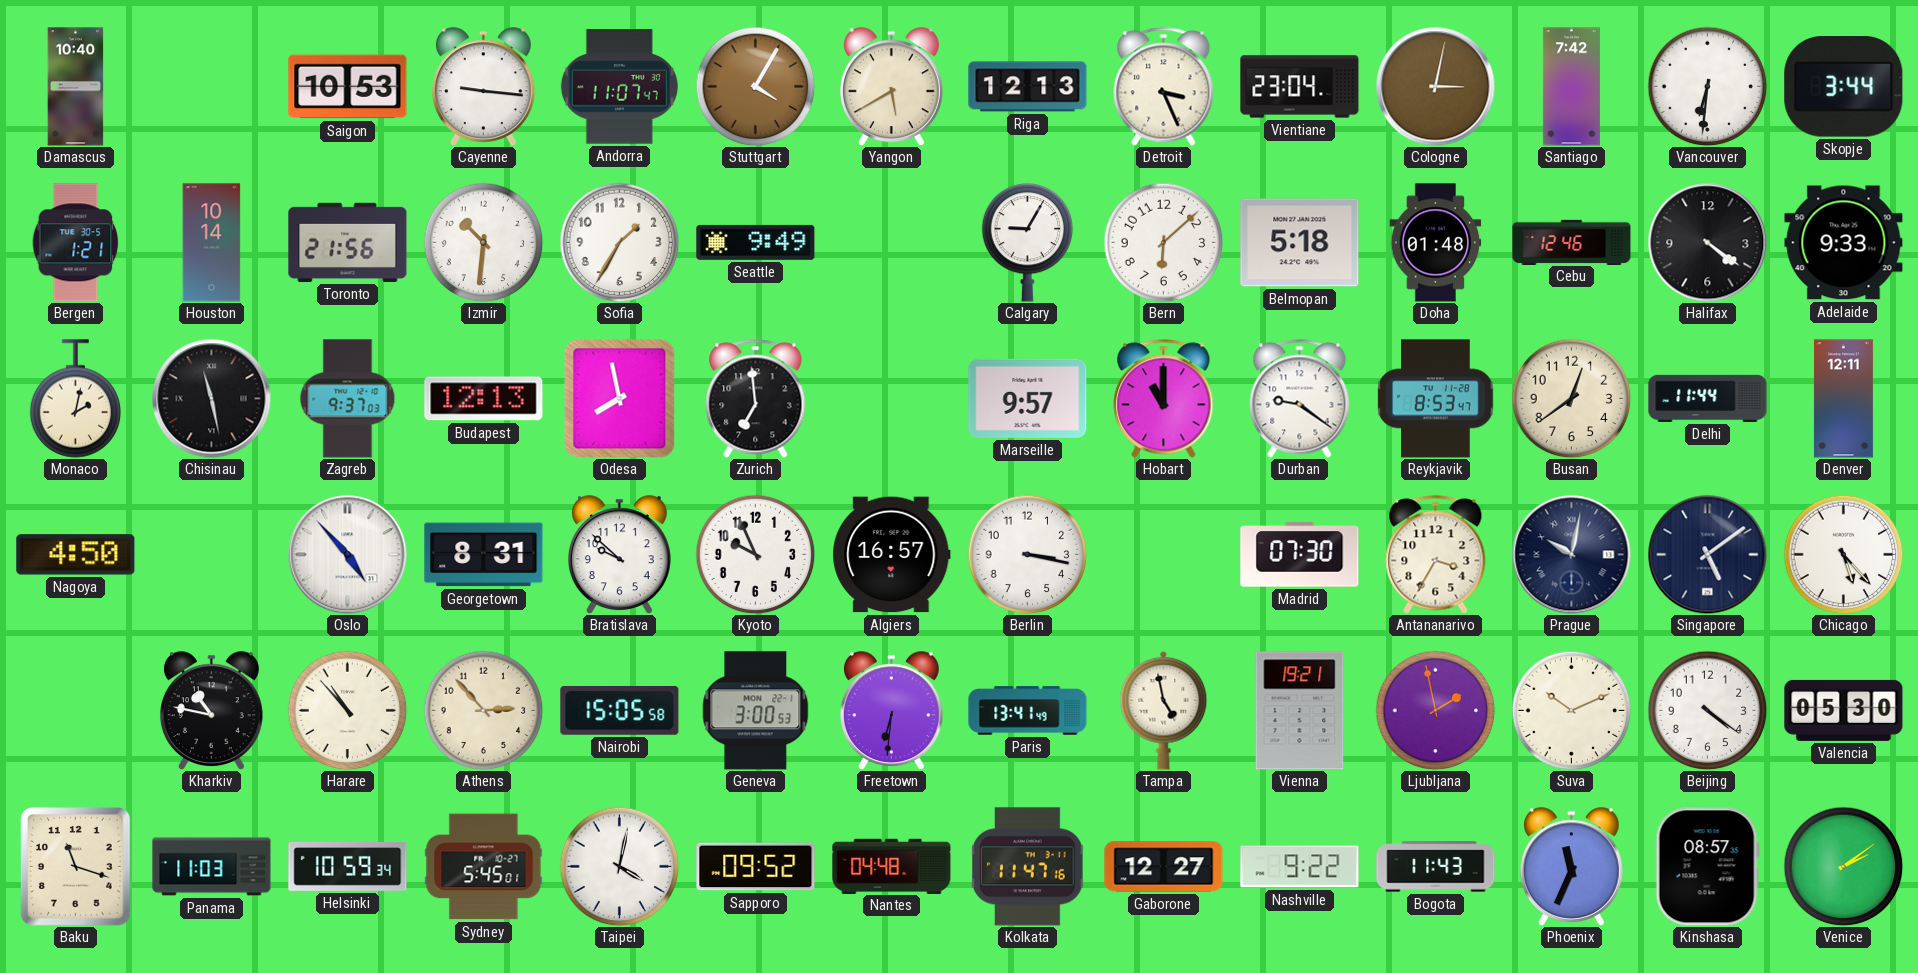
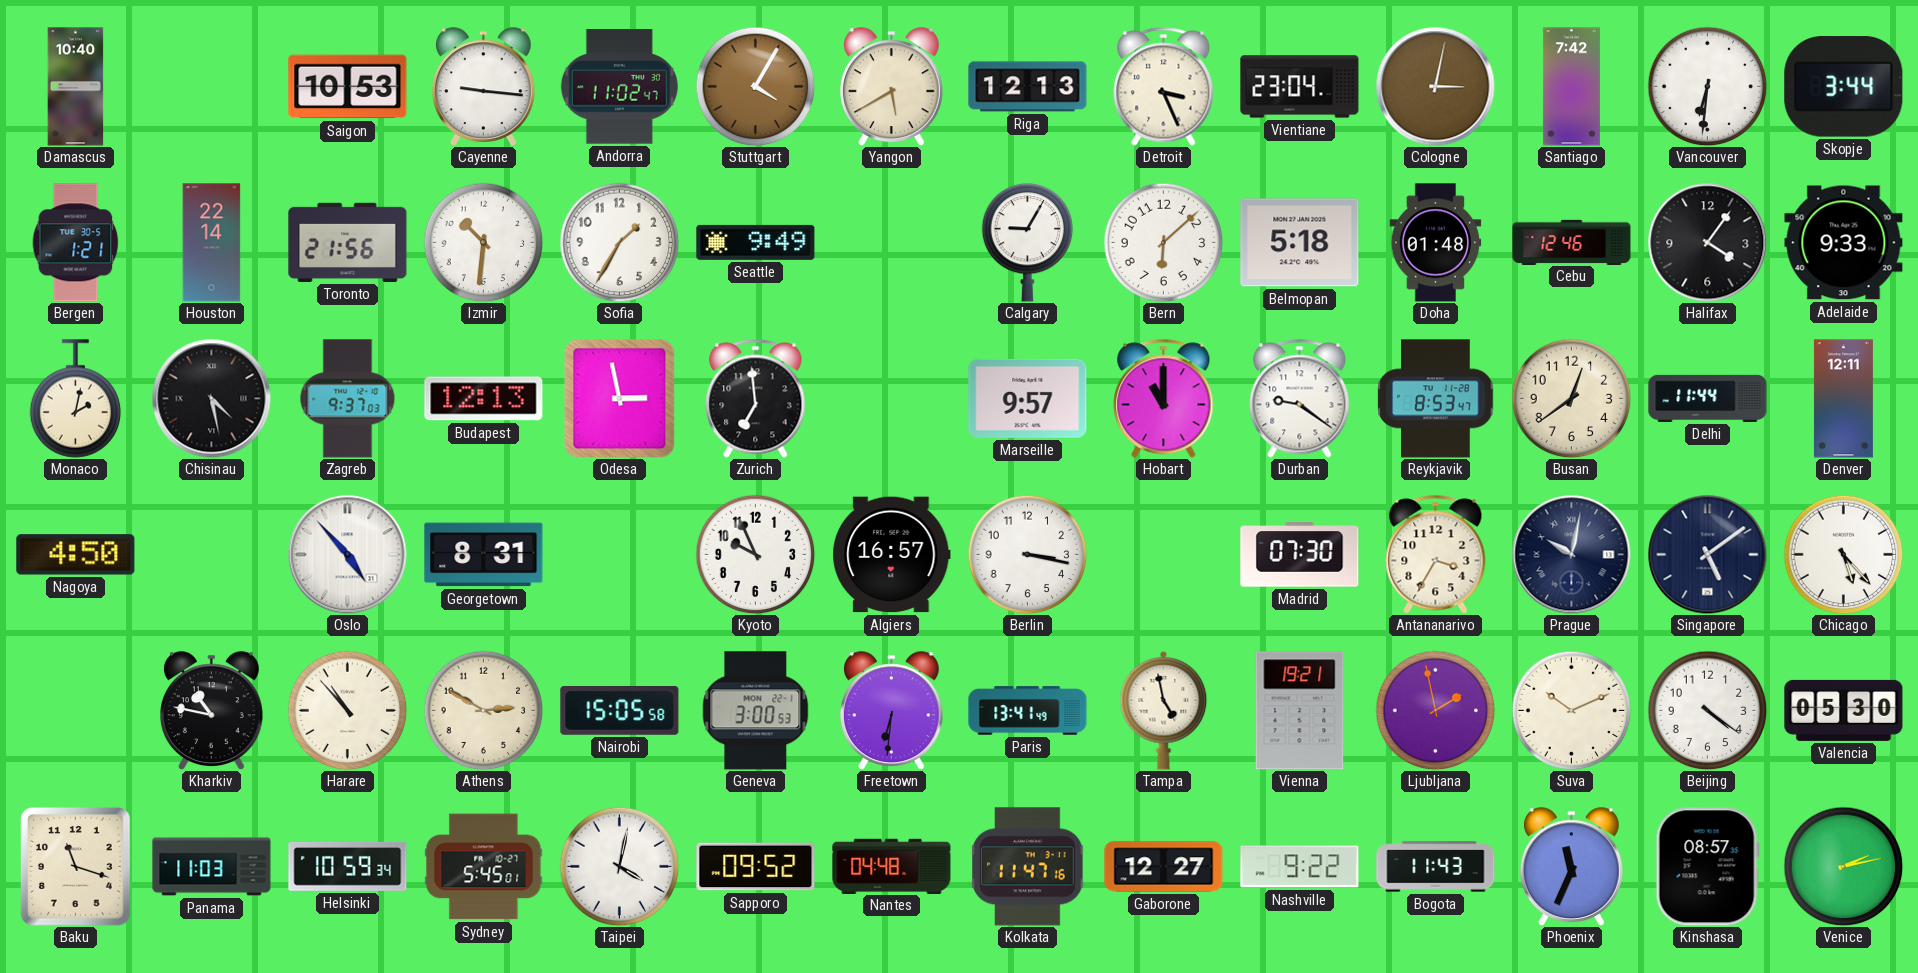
Andorra: 11:07 -> 11:02
Houston: 10:14 -> 22:14
Halifax: 4:21 -> 4:06
Chisinau: 11:28 -> 4:28
Odesa: 7:58 -> 2:58
Bratislava: 9:52 -> none
Athens: 2:53 -> 2:50
Venice: 2:09 -> 2:13
